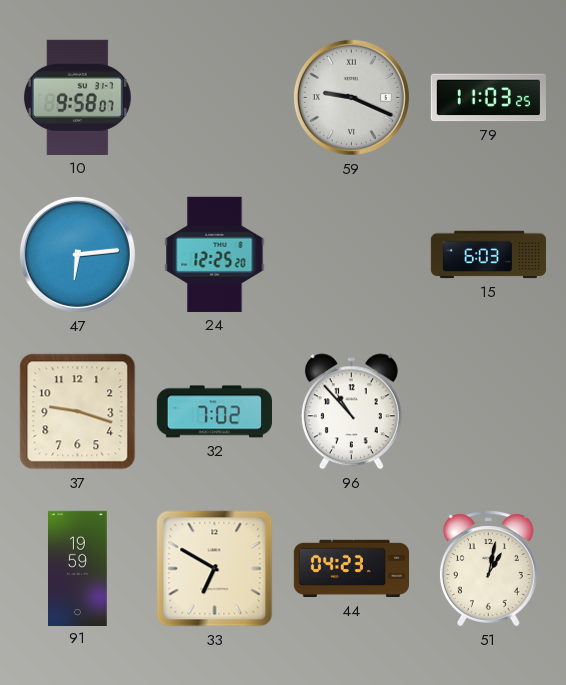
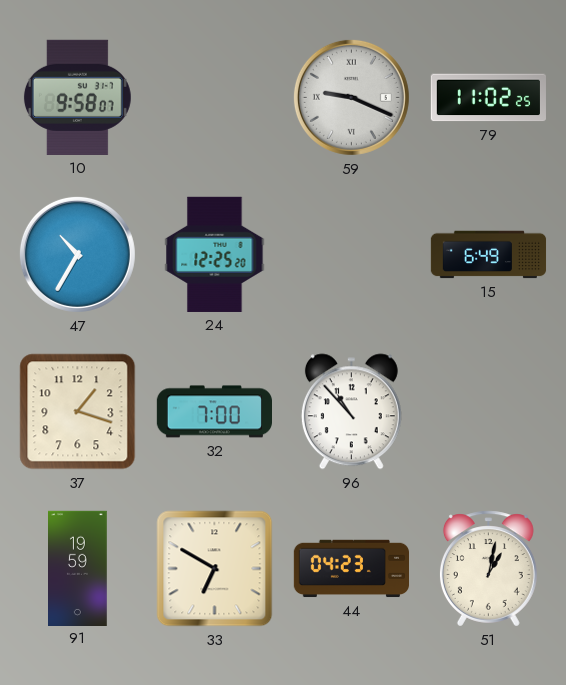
79: 11:03 -> 11:02
47: 6:14 -> 10:35
15: 6:03 -> 6:49
37: 9:18 -> 1:18
32: 7:02 -> 7:00
